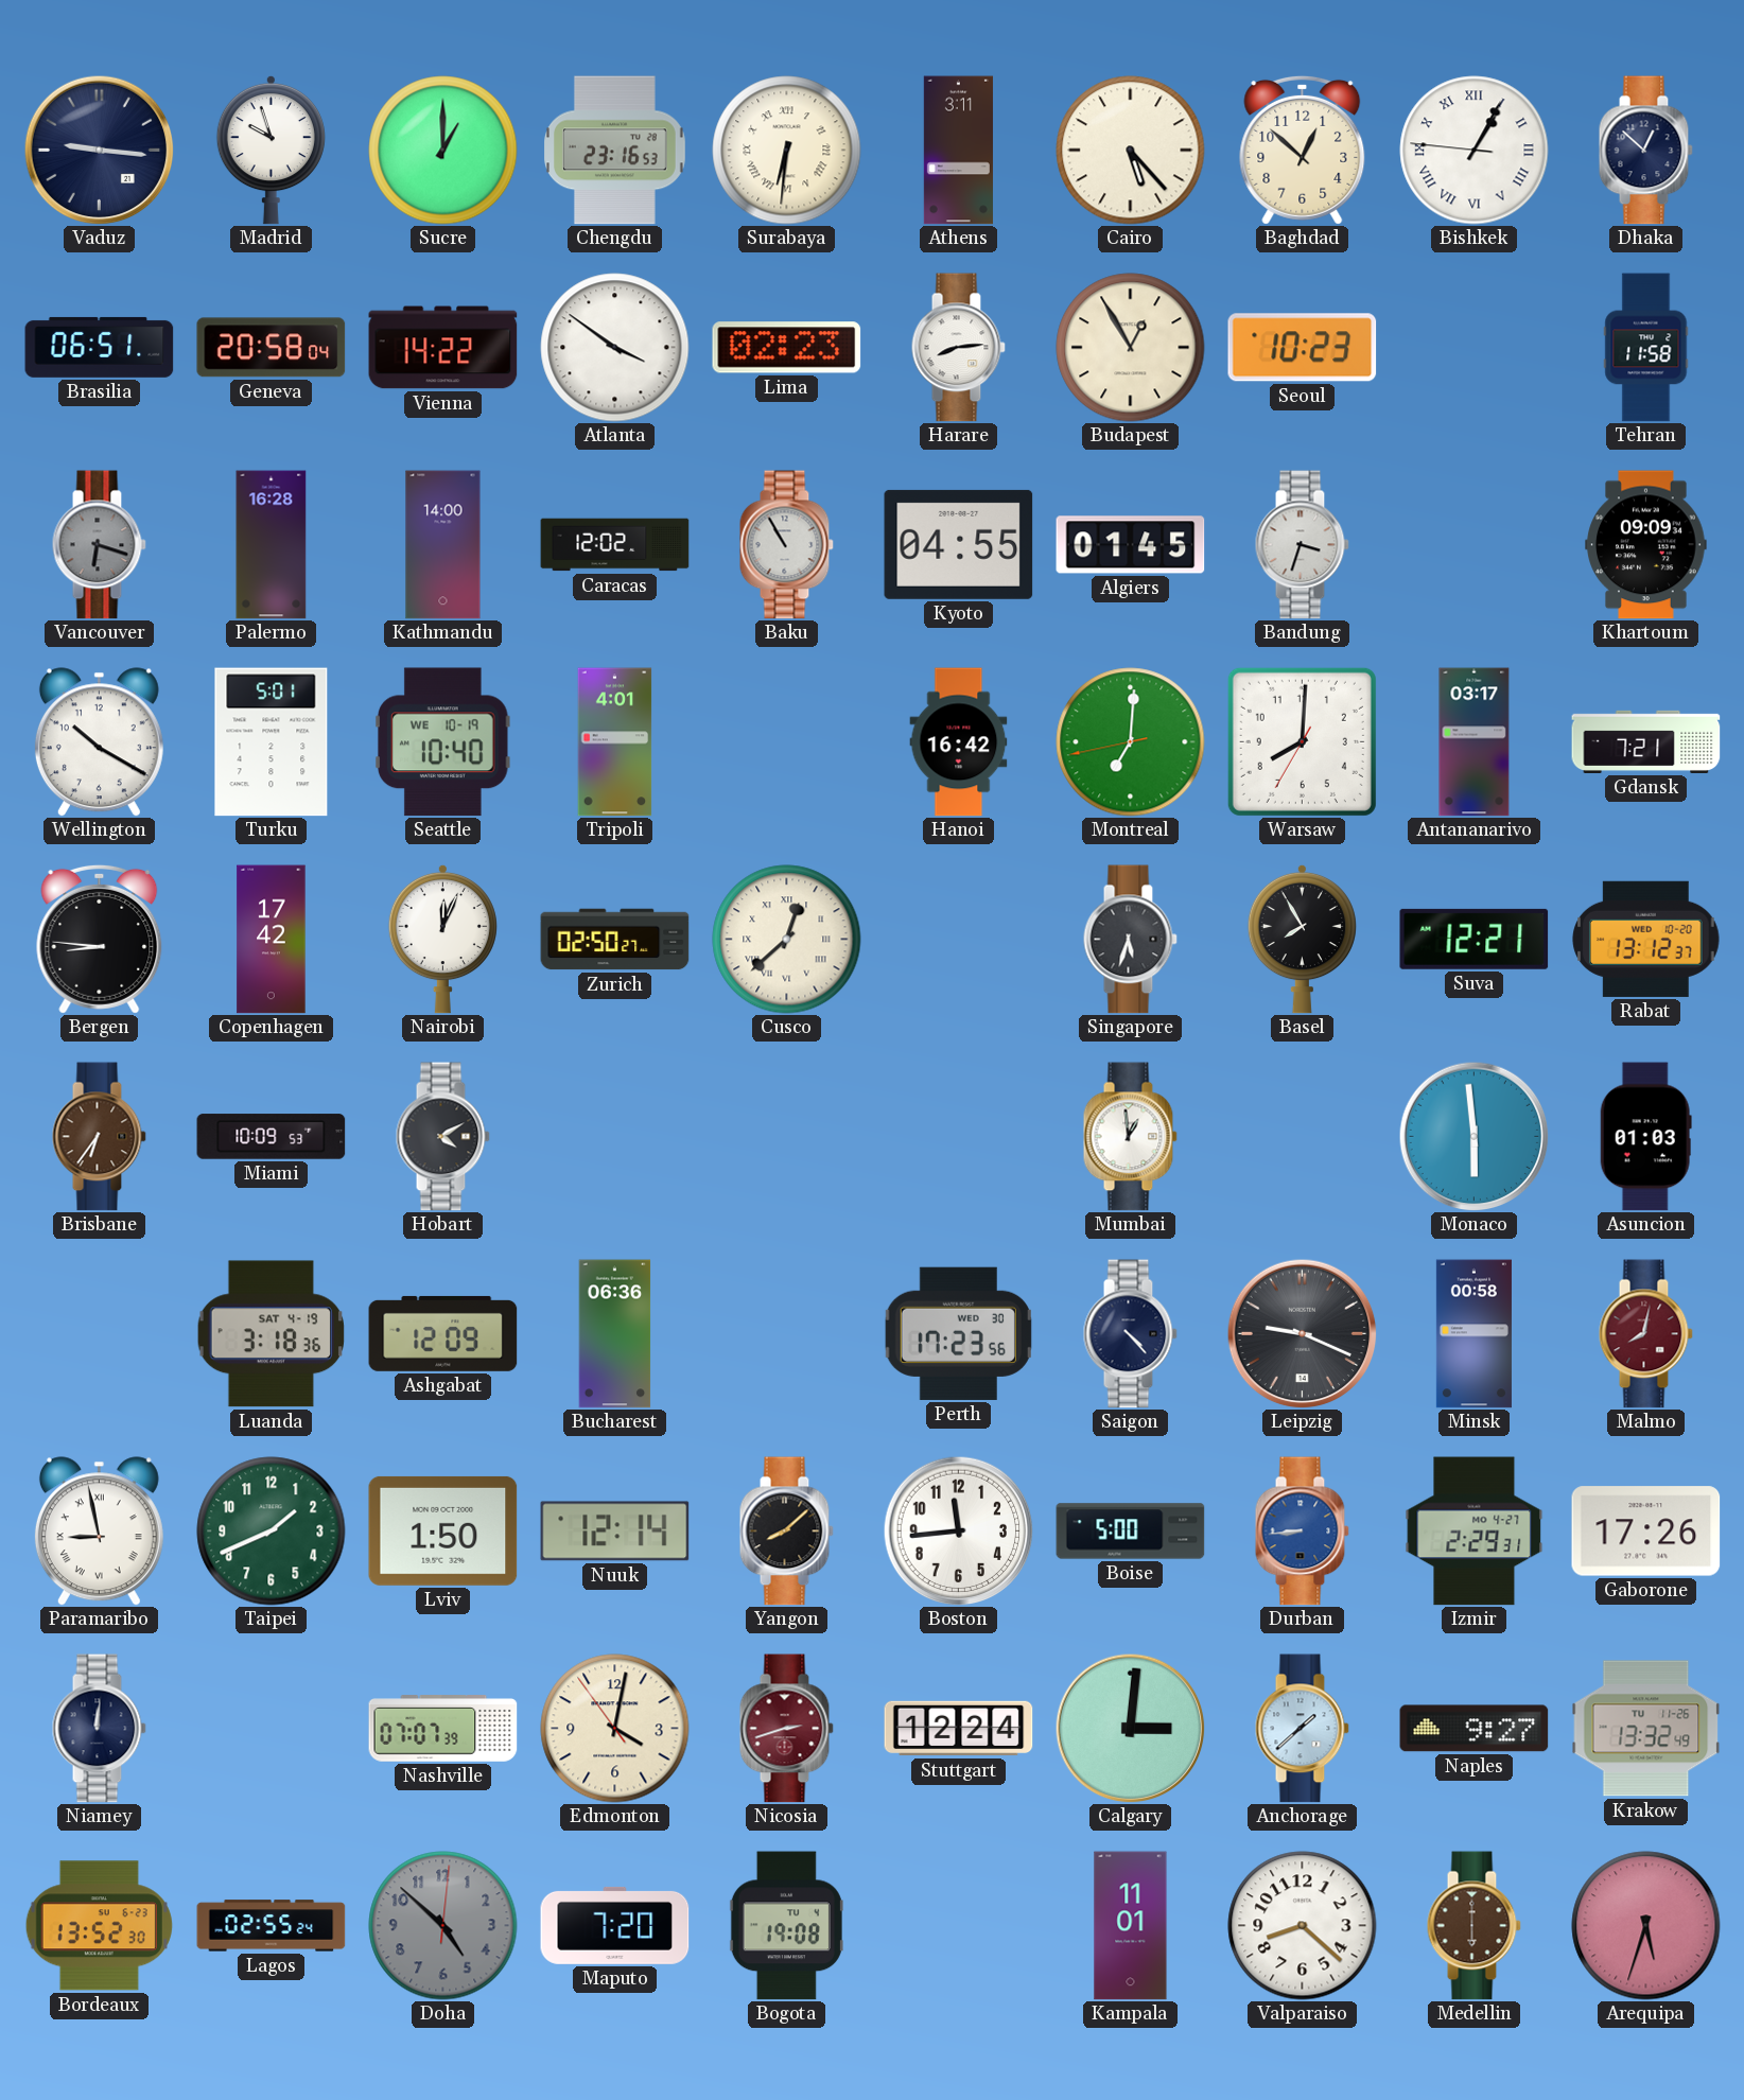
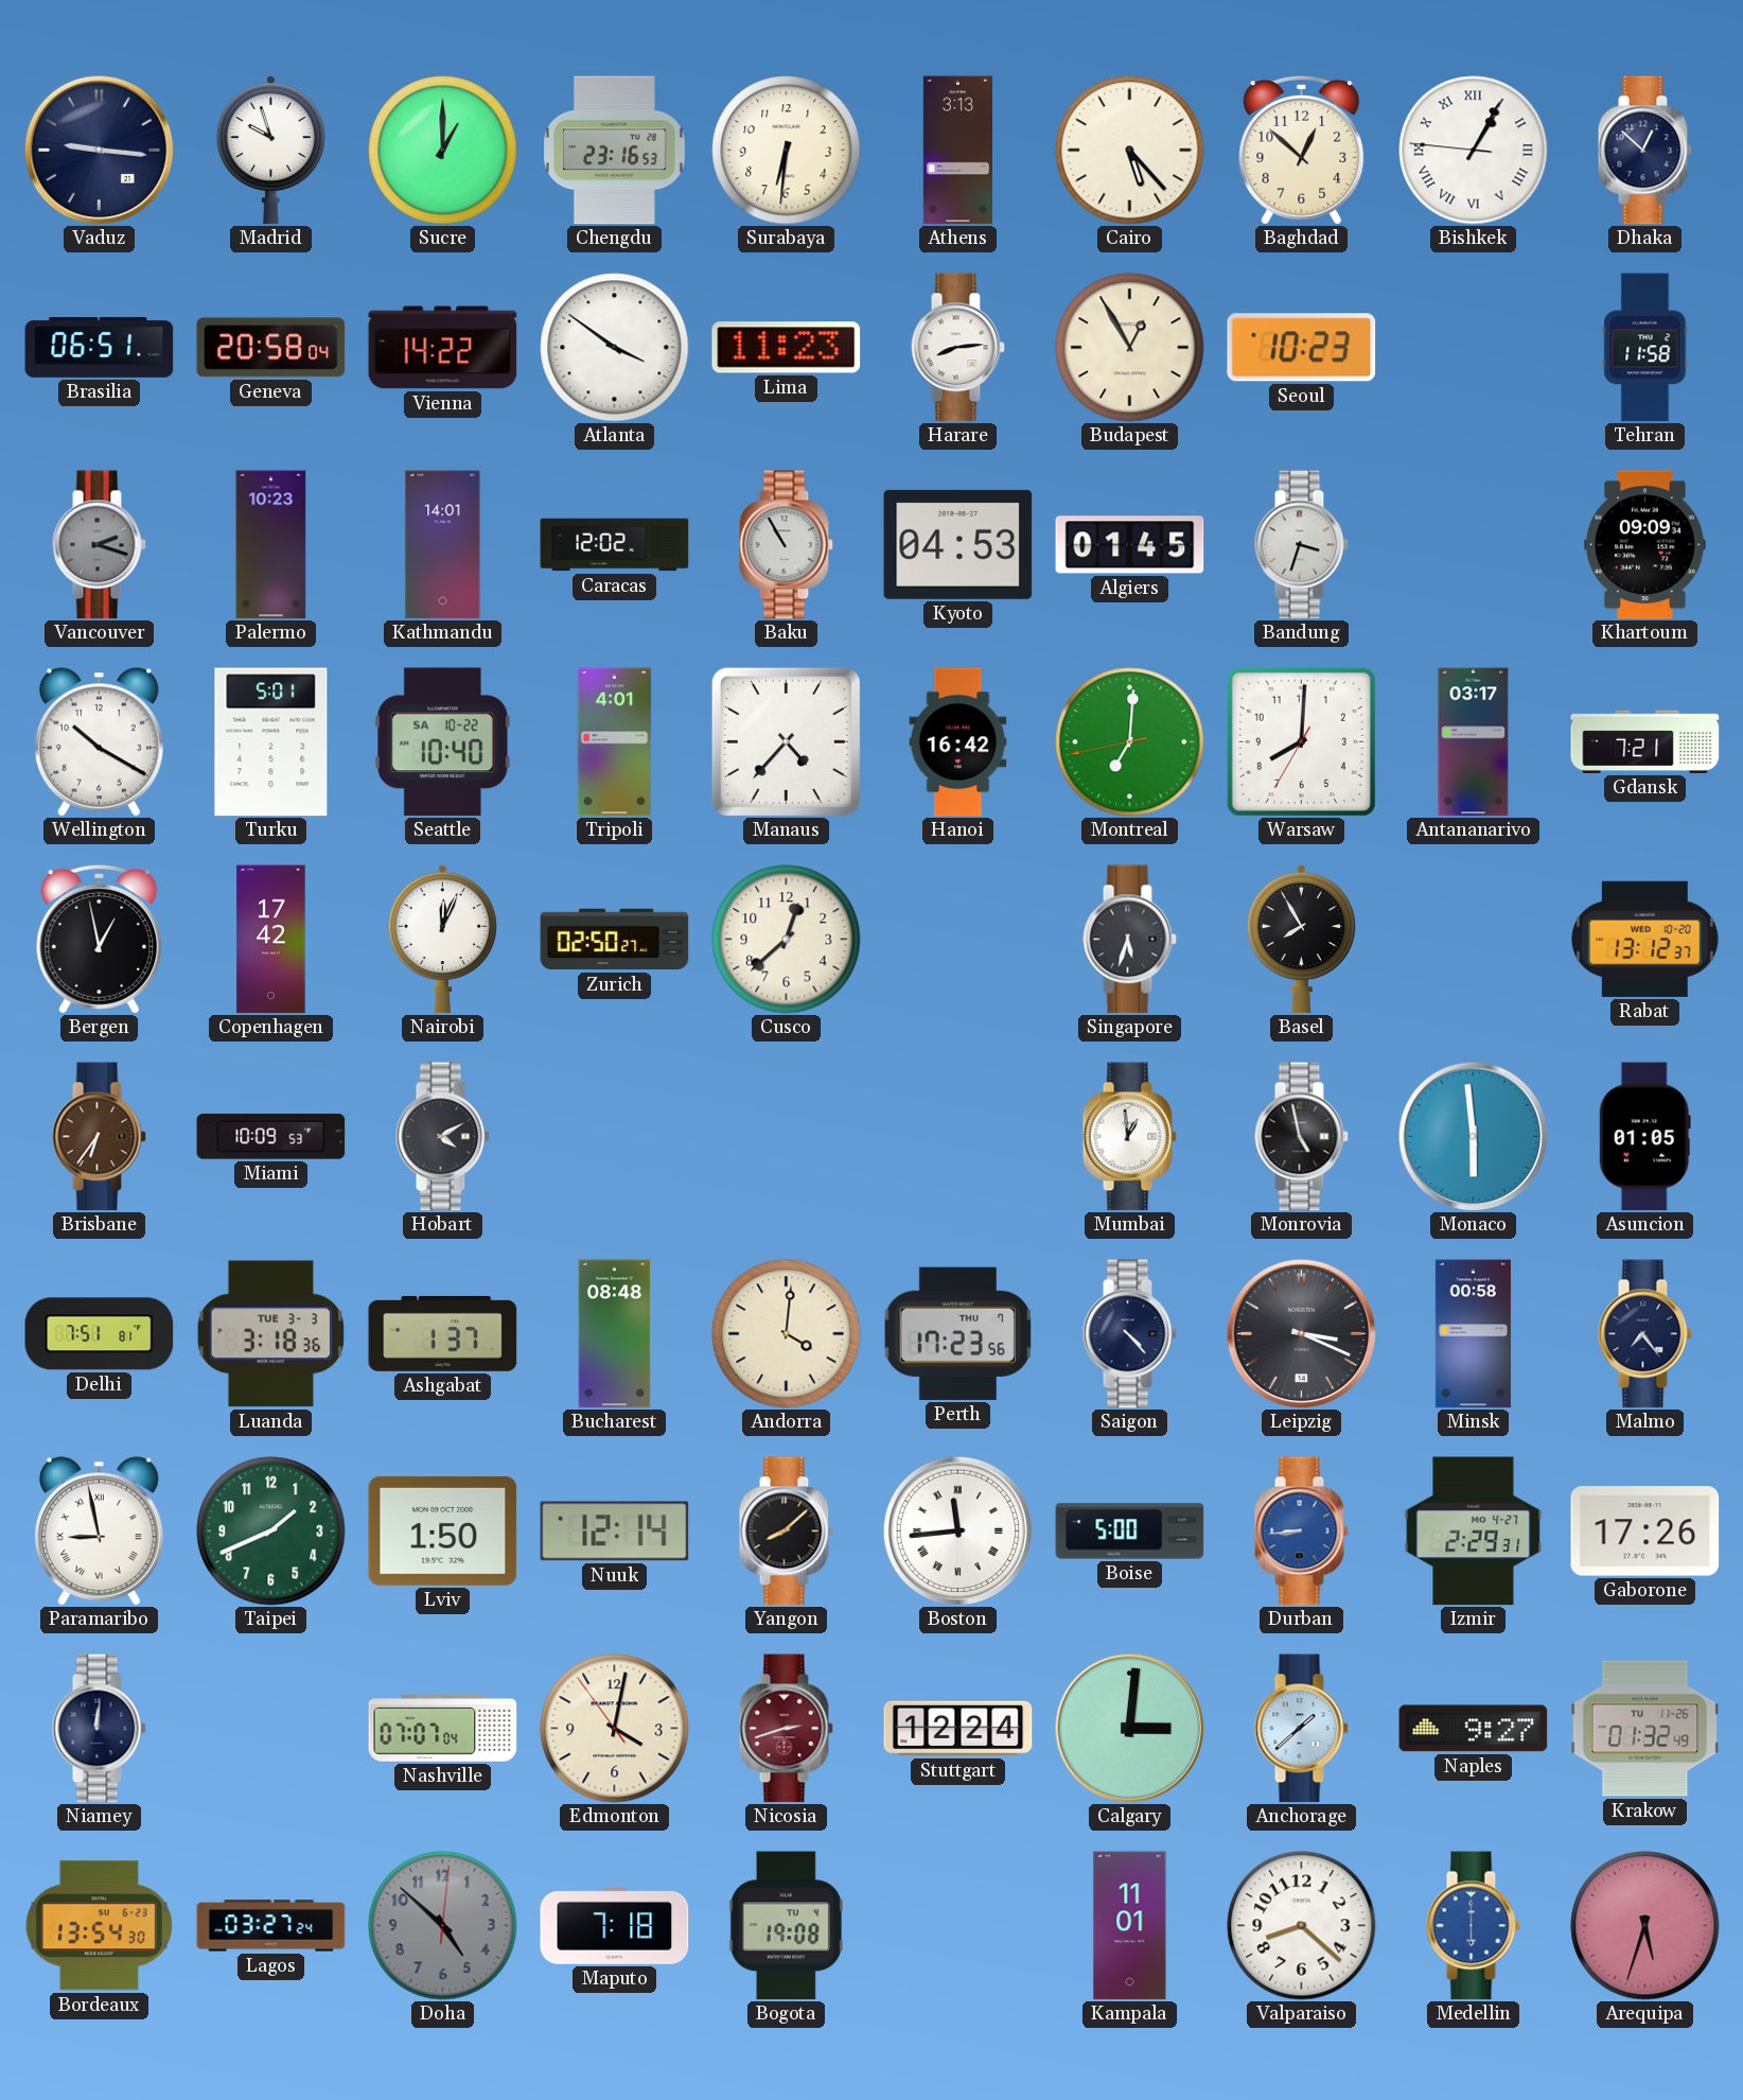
Surabaya numerals: Roman -> Arabic
Athens: 3:11 -> 3:13
Lima: 02:23 -> 11:23
Vancouver: 6:18 -> 2:18
Palermo: 16:28 -> 10:23
Kathmandu: 14:00 -> 14:01
Kyoto: 04:55 -> 04:53
Seattle date: WE 10-19 -> SA 10-22
Manaus: none -> 4:37
Bergen: 8:46 -> 12:58
Cusco numerals: Roman -> Arabic
Suva: 12:21 -> none
Monrovia: none -> 4:58
Asuncion: 01:03 -> 01:05
Delhi: none -> 7:51
Luanda date: SAT 4-19 -> TUE 3-3
Ashgabat: 12:09 -> 1:37
Bucharest: 06:36 -> 08:48
Andorra: none -> 4:01
Perth date: WED 30 -> THU 7
Leipzig: 9:19 -> 3:19
Malmo: 8:02 -> 7:24
Malmo dial: burgundy -> navy
Boston numerals: Arabic -> Roman
Nashville: 07:07:39 -> 07:07:04
Krakow: 13:32 -> 01:32
Bordeaux: 13:52 -> 13:54
Lagos: 02:55 -> 03:27
Maputo: 7:20 -> 7:18
Medellin dial: brown -> blue
